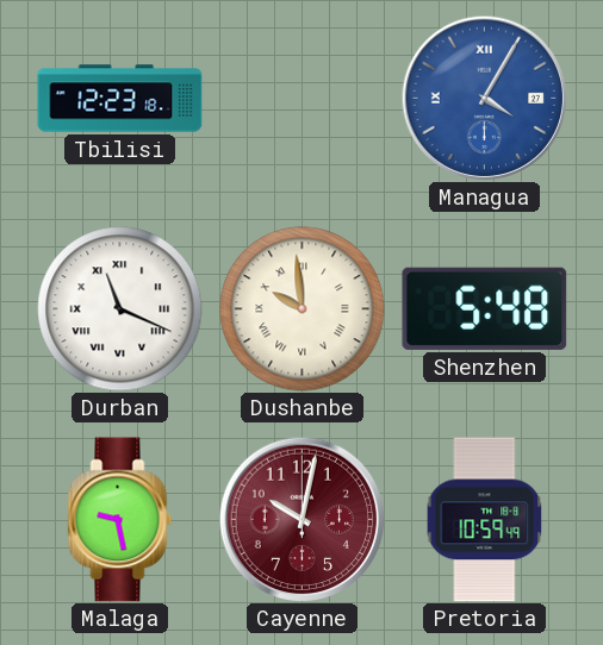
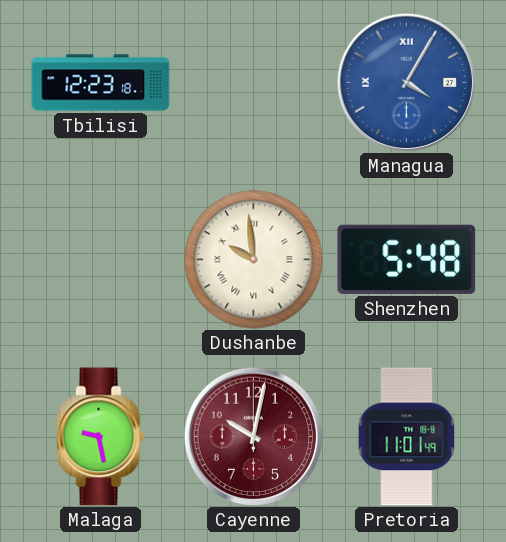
Durban: 11:19 -> none
Pretoria: 10:59 -> 11:01
